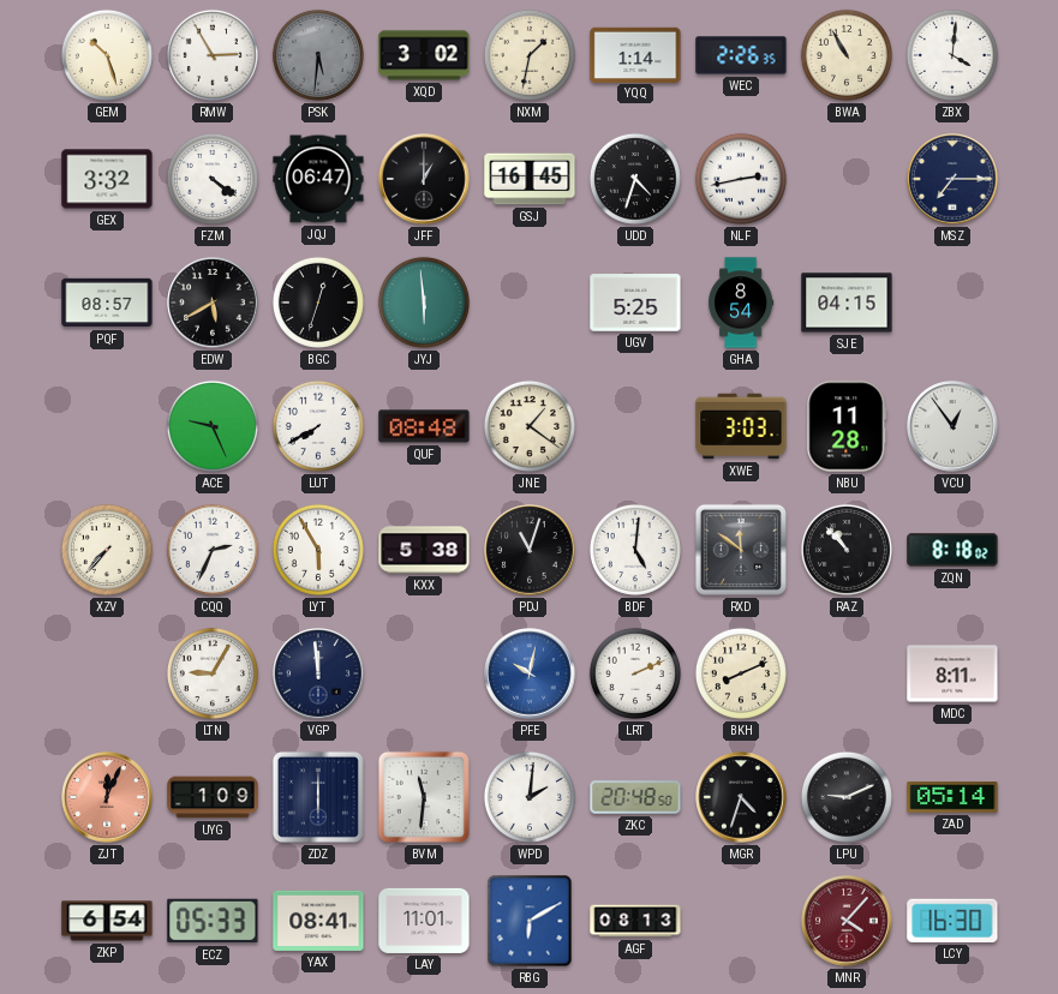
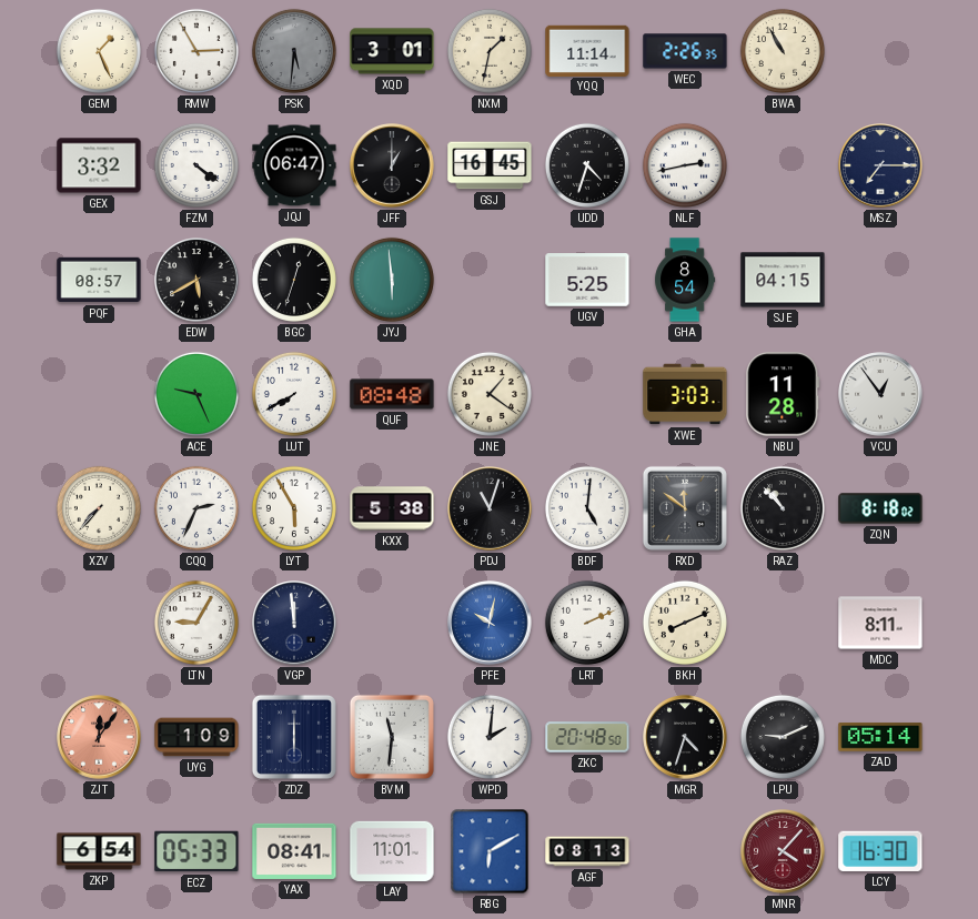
GEM: 10:27 -> 1:26
XQD: 3:02 -> 3:01
YQQ: 1:14 -> 11:14
ZBX: 4:01 -> none
ZJT: 12:04 -> 12:06
